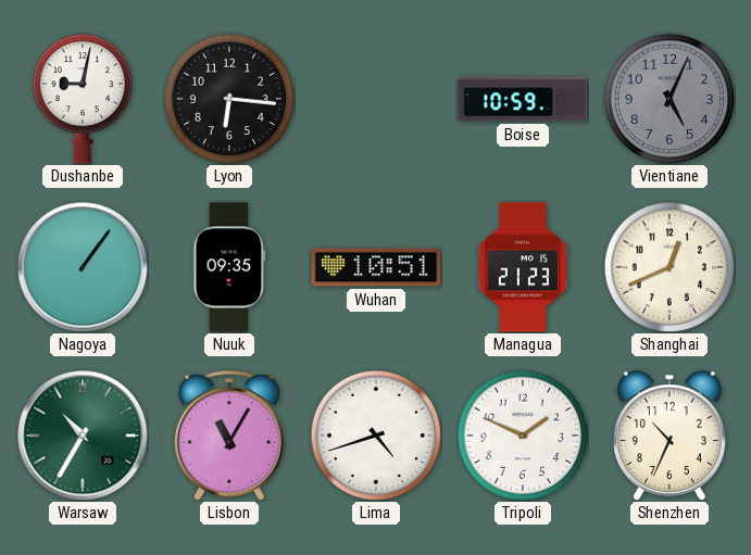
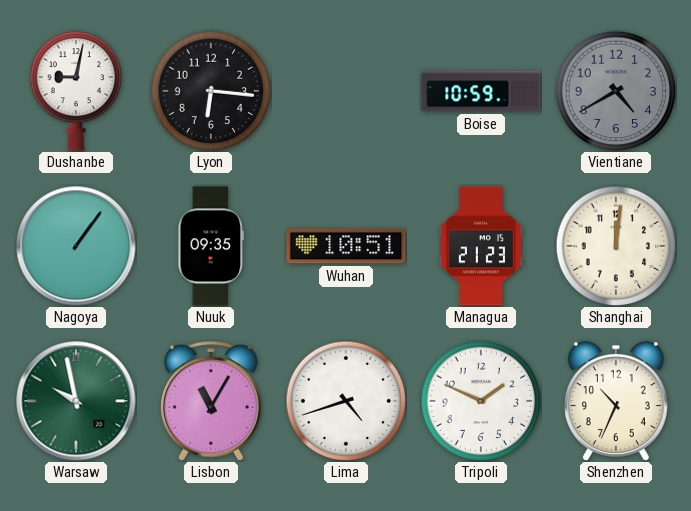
Vientiane: 5:04 -> 4:40
Shanghai: 12:41 -> 12:01
Warsaw: 10:35 -> 9:58
